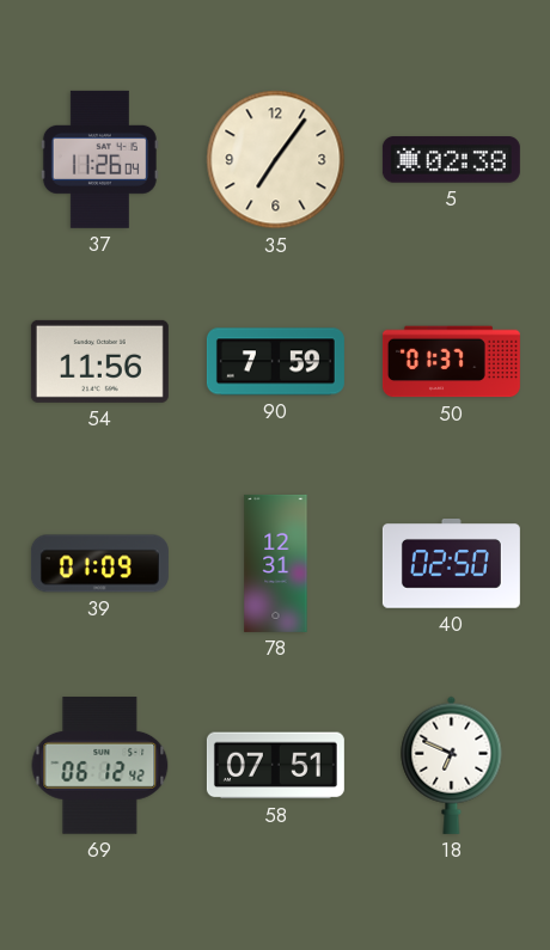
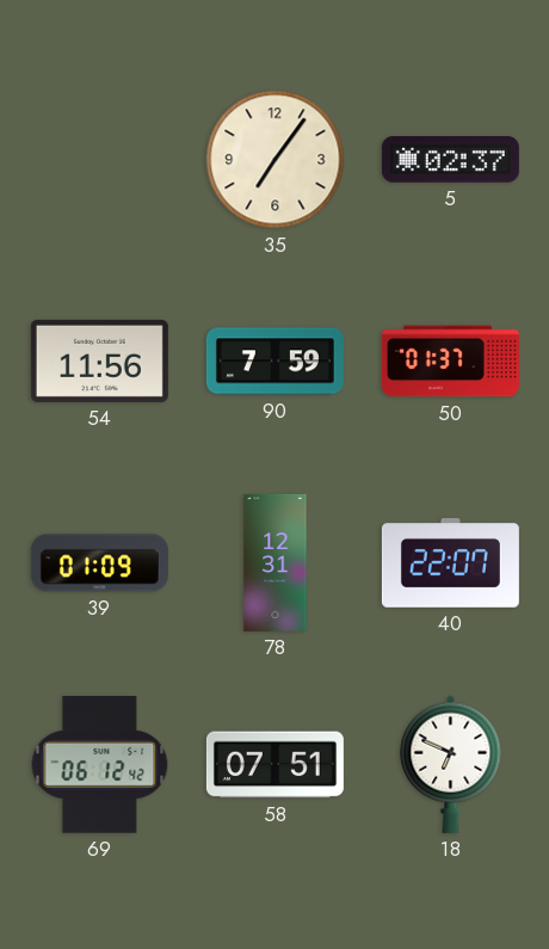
37: 11:26 -> none
5: 02:38 -> 02:37
40: 02:50 -> 22:07
